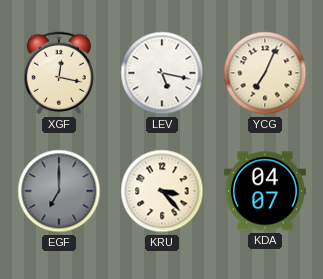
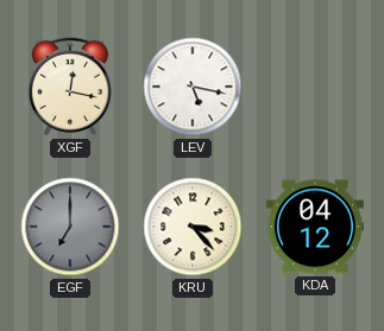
YCG: 7:04 -> none
KDA: 04:07 -> 04:12
